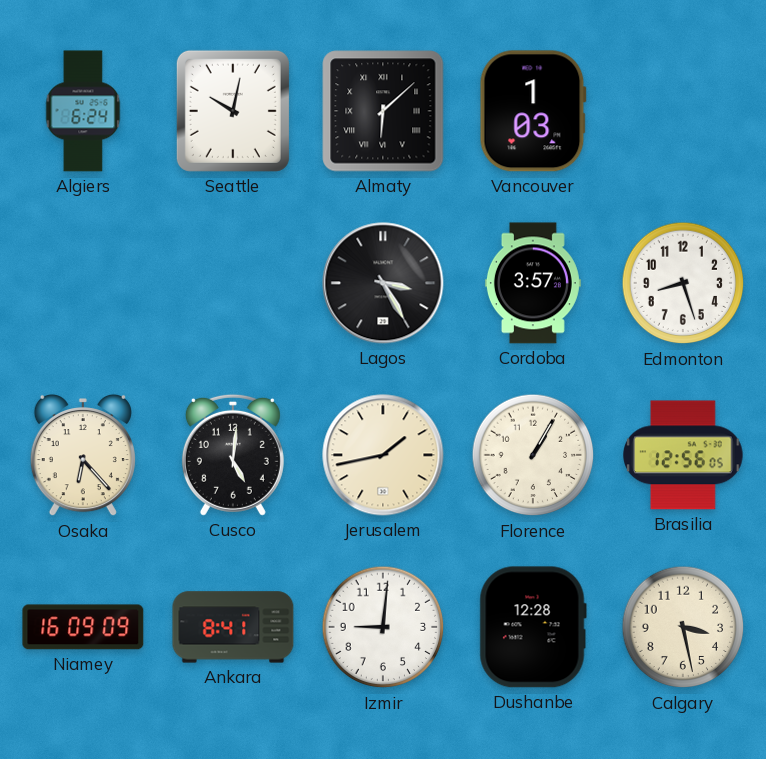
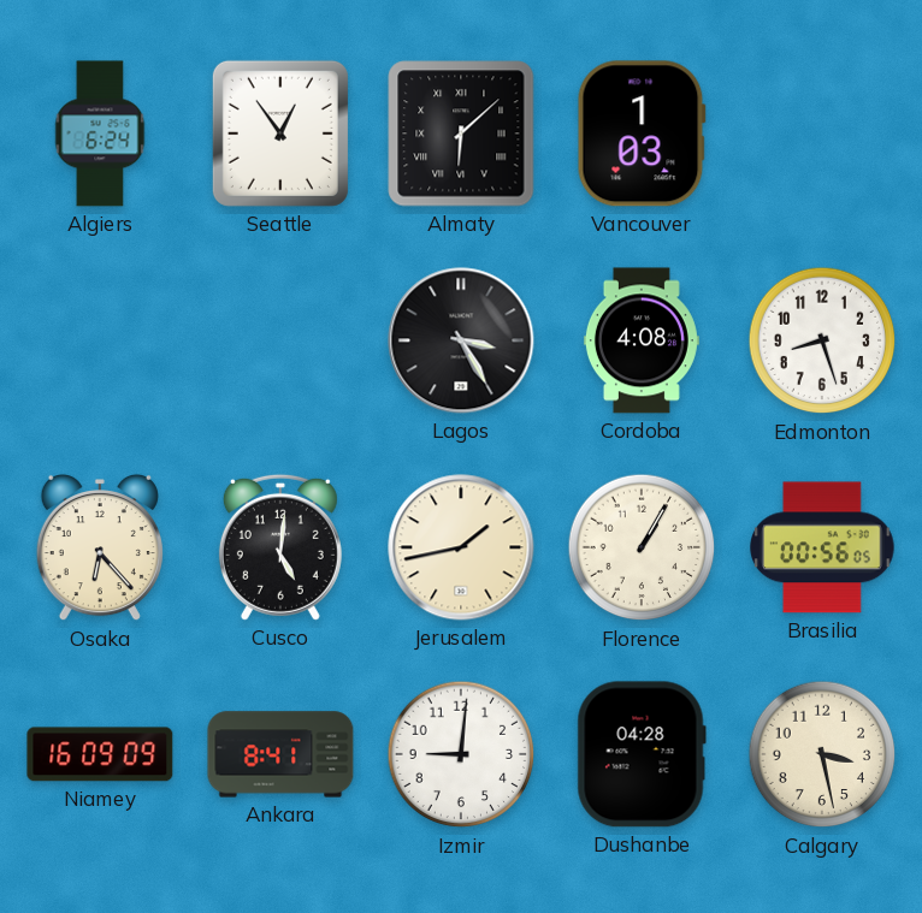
Seattle: 10:02 -> 12:54
Cordoba: 3:57 -> 4:08
Brasilia: 12:56 -> 00:56
Dushanbe: 12:28 -> 04:28
